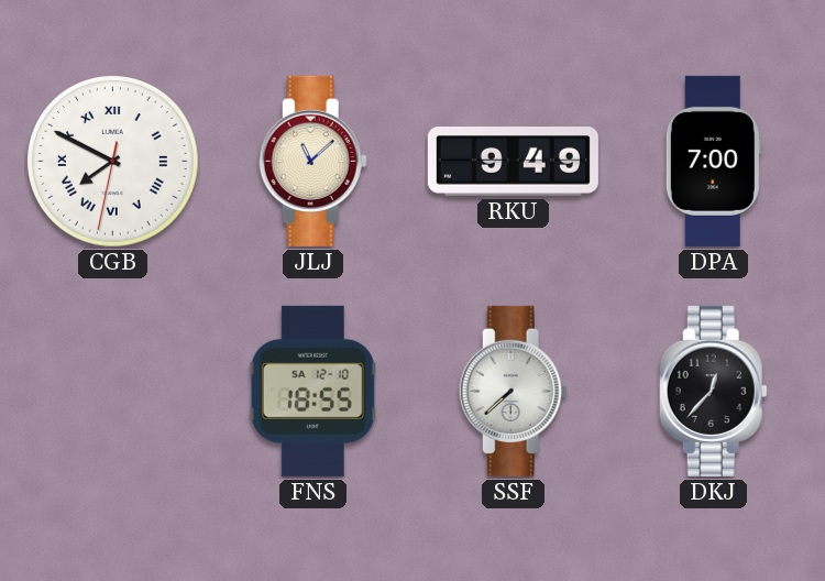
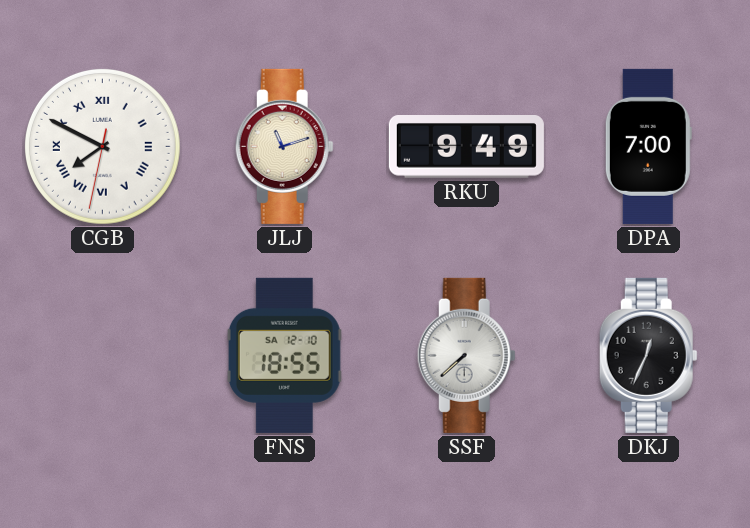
JLJ: 11:08 -> 11:12
DKJ: 12:37 -> 12:34
